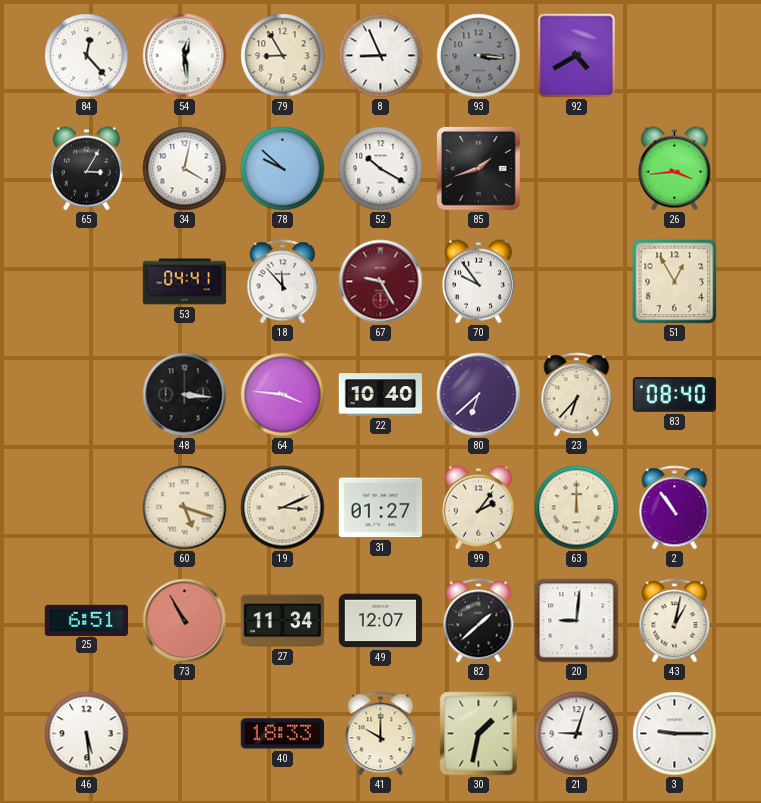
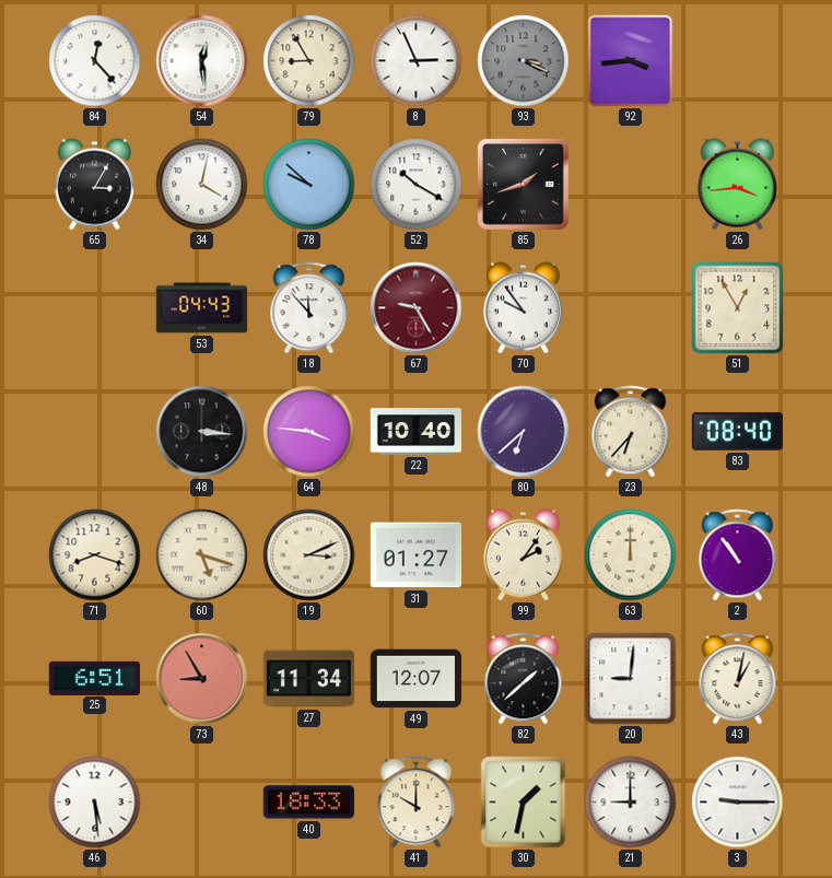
8: 8:56 -> 2:56
93: 3:16 -> 3:19
92: 4:40 -> 3:44
53: 04:41 -> 04:43
71: none -> 8:18
73: 10:55 -> 8:55
21: 9:03 -> 9:00
